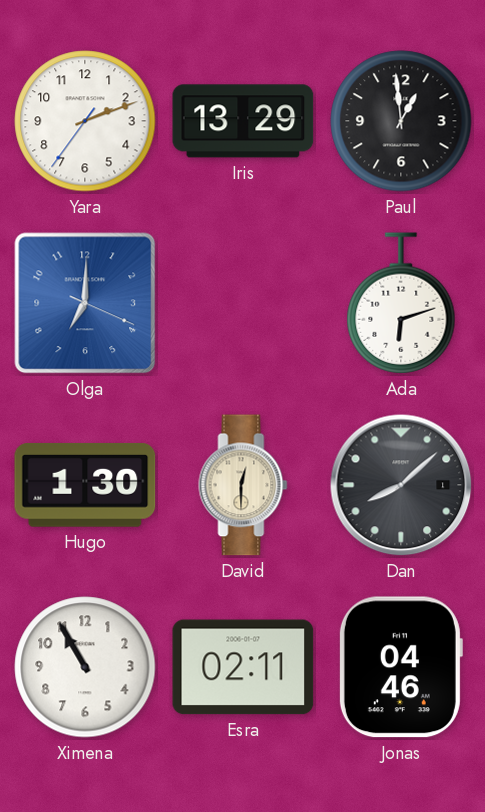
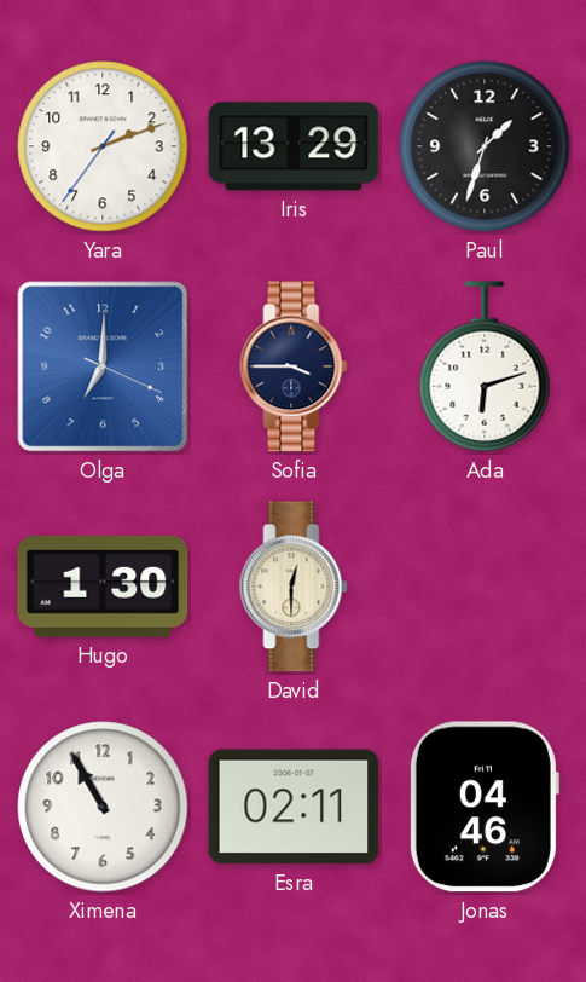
Paul: 12:59 -> 1:33
Sofia: none -> 3:45
Dan: 8:08 -> none
